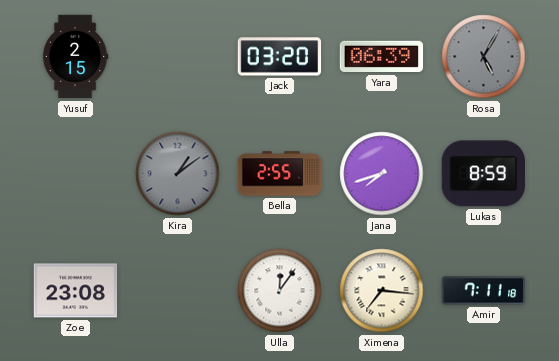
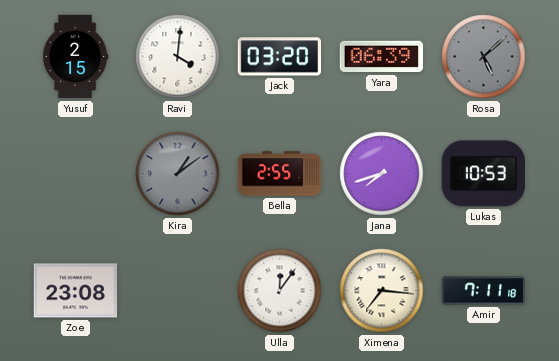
Ravi: none -> 4:01
Rosa: 5:05 -> 5:08
Lukas: 8:59 -> 10:53
